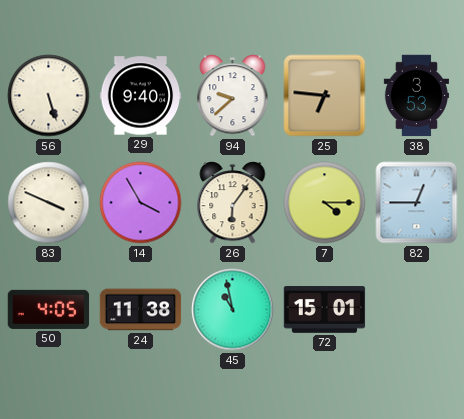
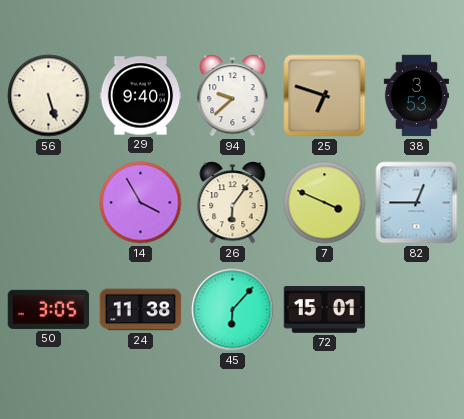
25: 6:46 -> 6:48
83: 3:49 -> none
7: 4:15 -> 3:49
50: 4:05 -> 3:05
45: 10:58 -> 6:07
